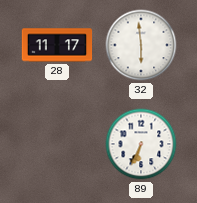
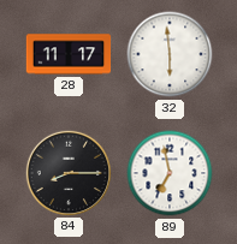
84: none -> 8:15
89: 6:34 -> 6:58
